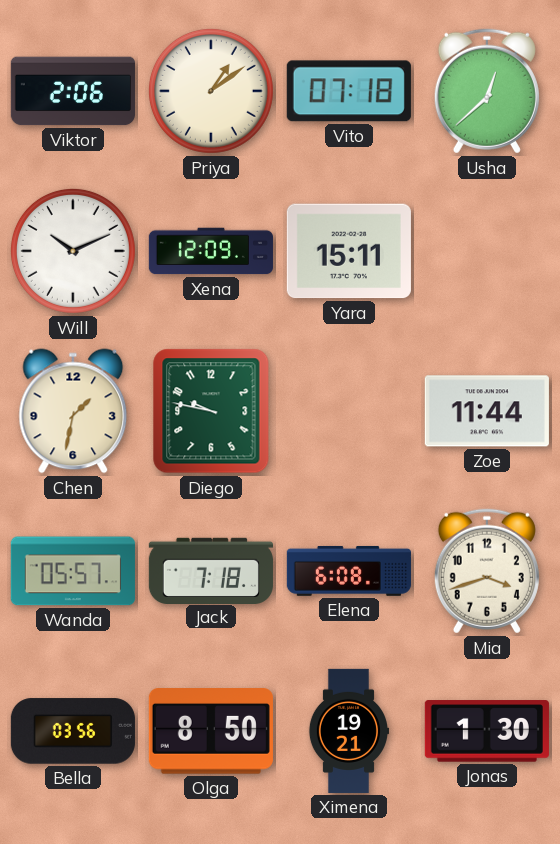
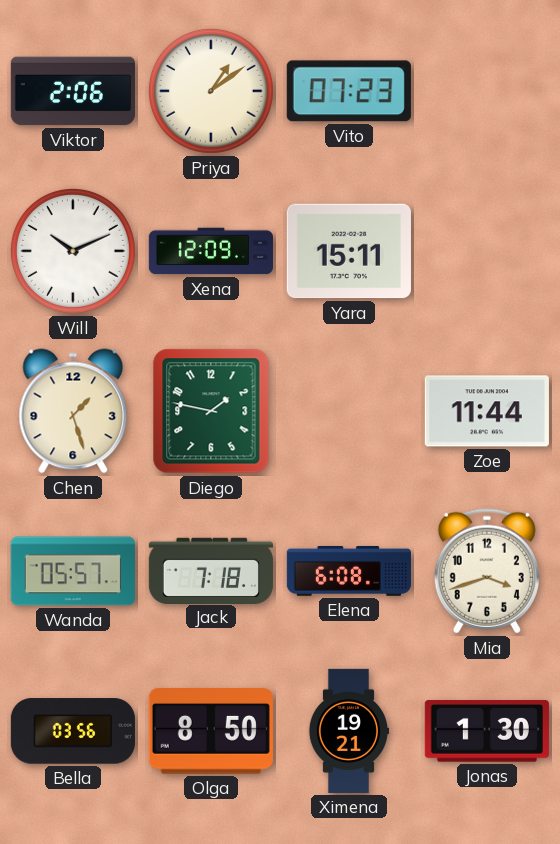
Vito: 07:18 -> 07:23
Usha: 12:38 -> none
Chen: 1:32 -> 1:27
Diego: 9:47 -> 1:47
